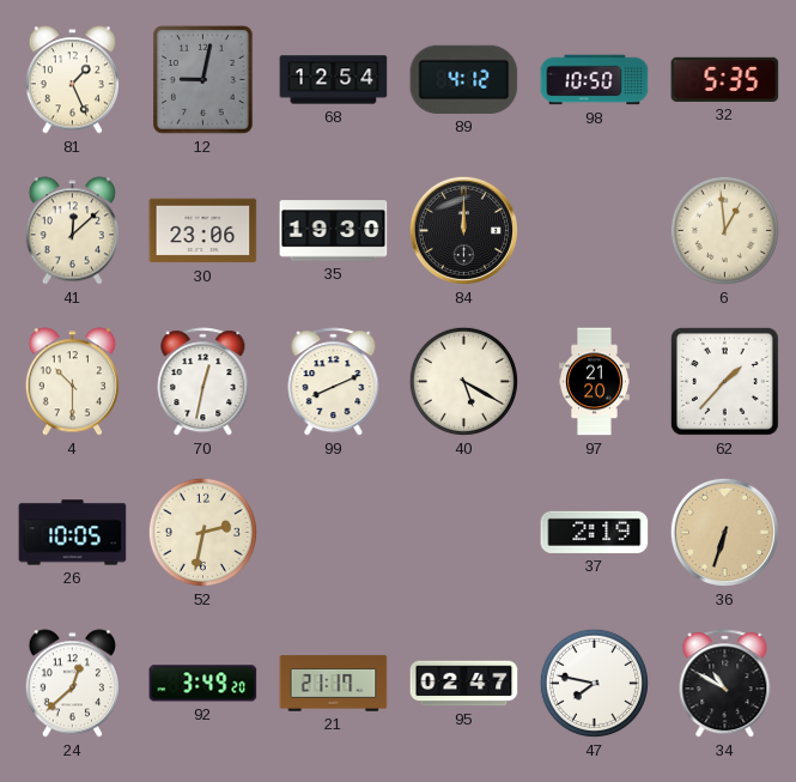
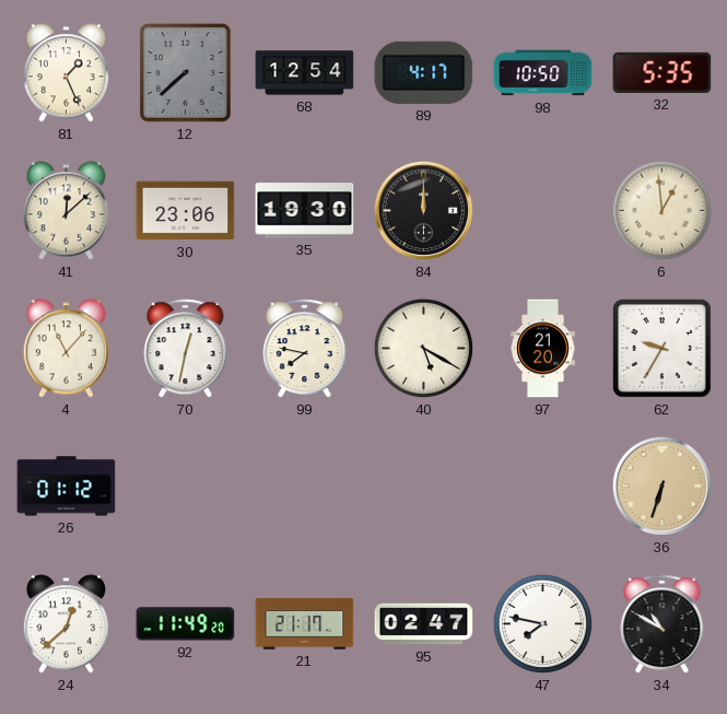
12: 9:02 -> 7:38
89: 4:12 -> 4:17
4: 10:30 -> 11:07
99: 8:11 -> 7:47
62: 1:37 -> 9:35
26: 10:05 -> 01:12
52: 2:32 -> none
37: 2:19 -> none
92: 3:49 -> 11:49
